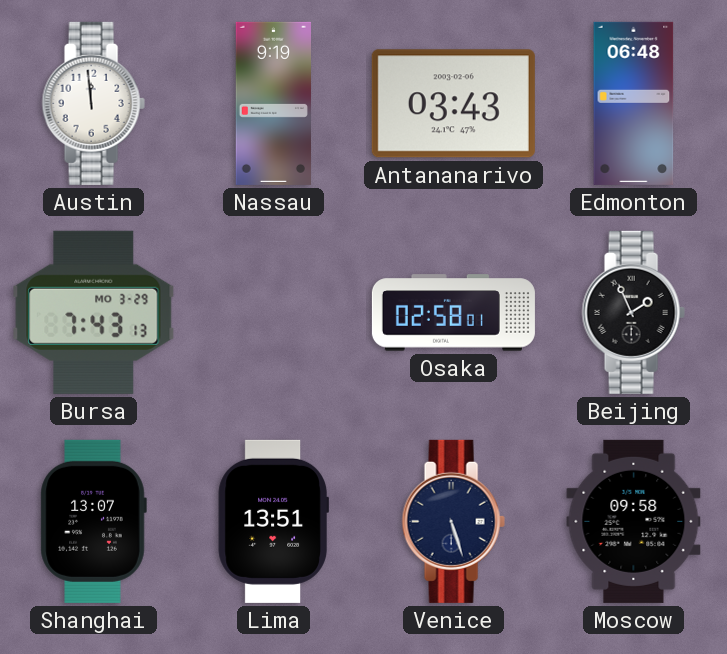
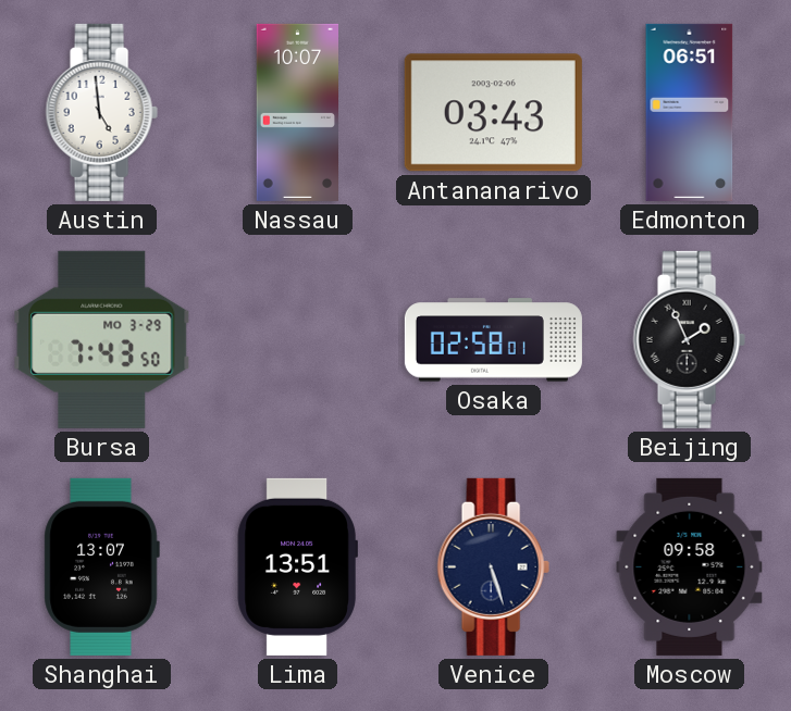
Austin: 11:59 -> 4:59
Nassau: 9:19 -> 10:07
Edmonton: 06:48 -> 06:51
Bursa: 7:43:13 -> 7:43:50
